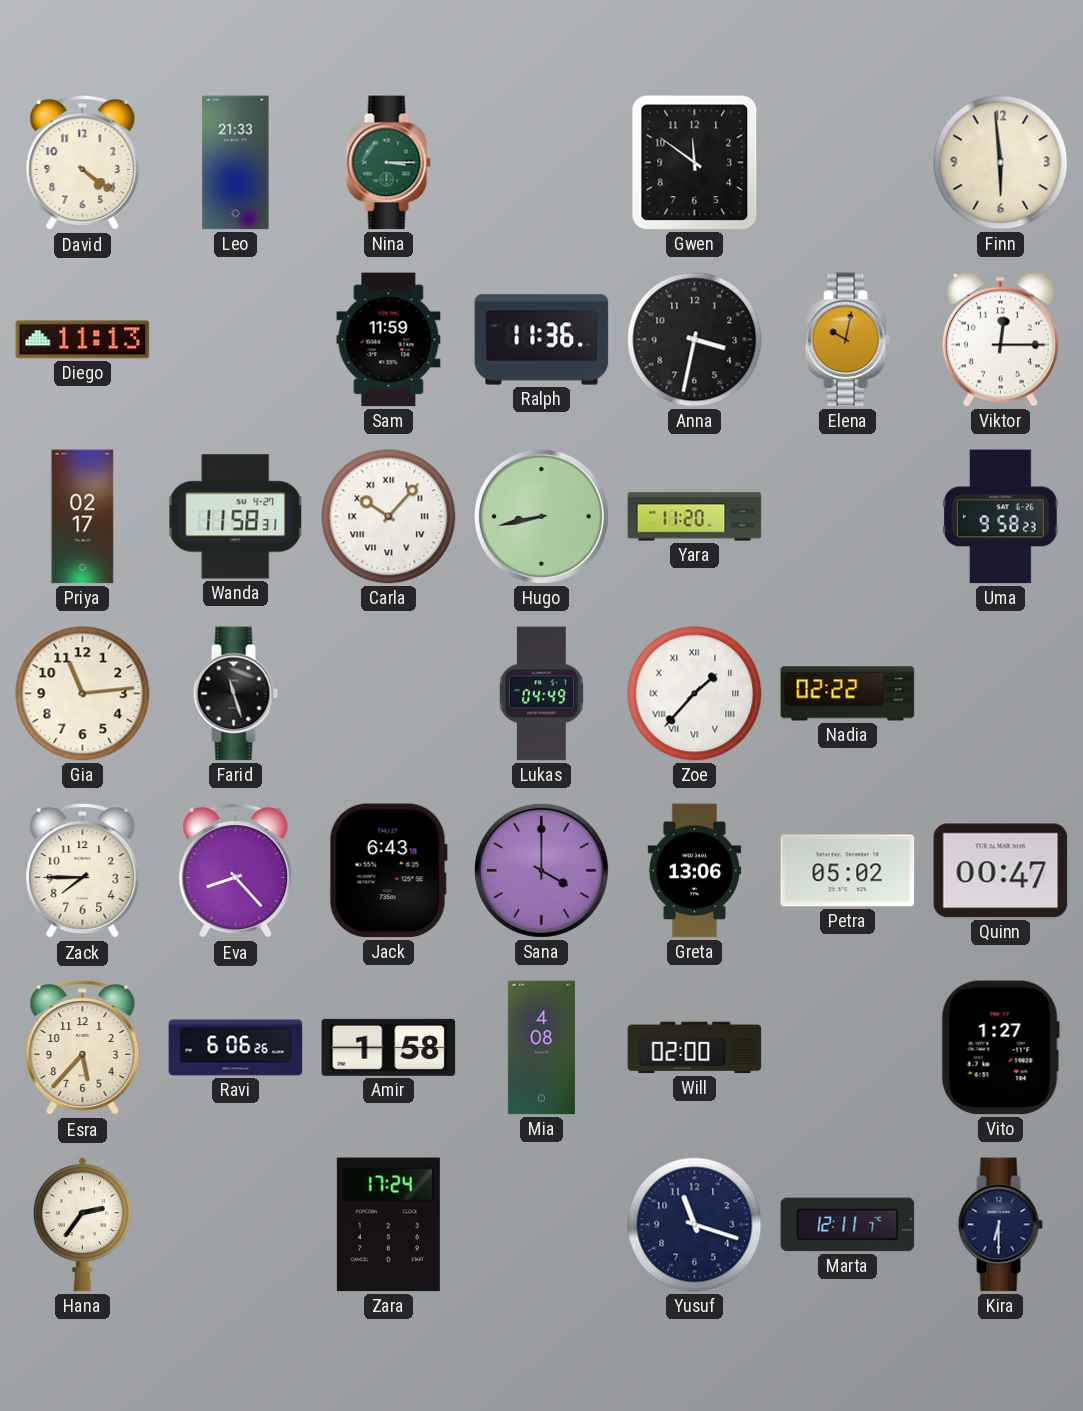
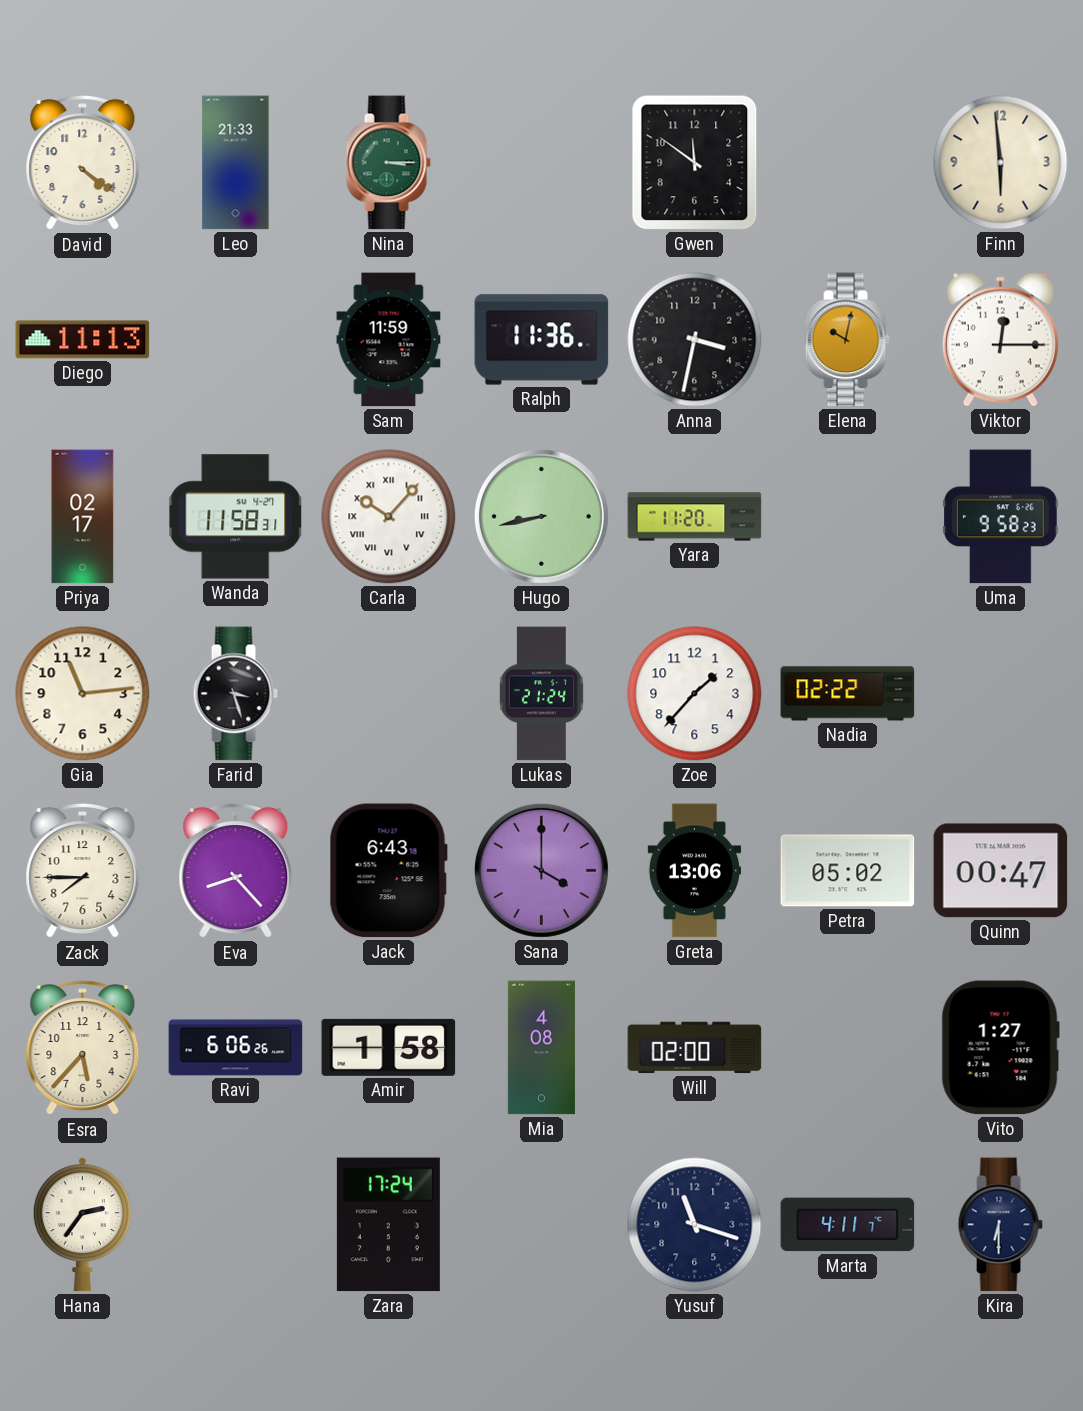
Farid: 11:27 -> 3:27
Lukas: 04:49 -> 21:24
Zoe numerals: Roman -> Arabic
Marta: 12:11 -> 4:11
